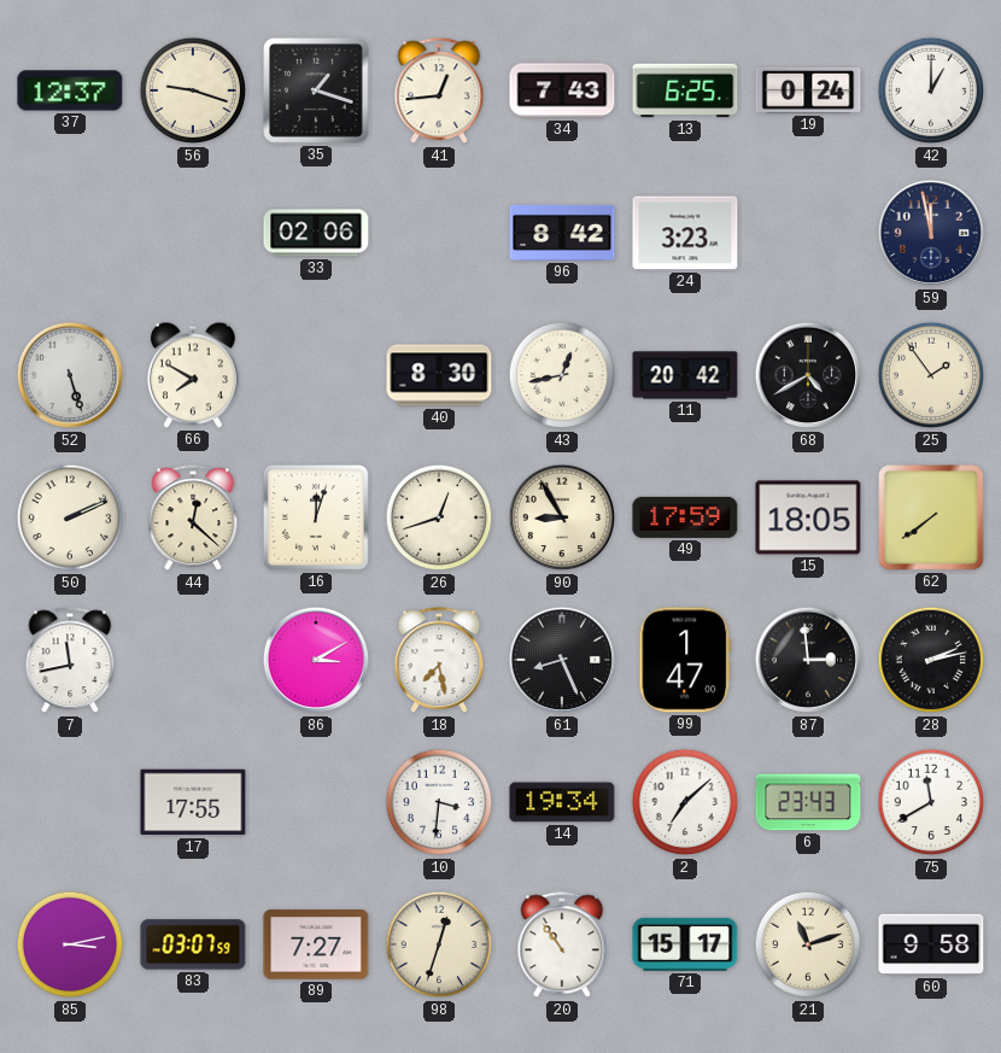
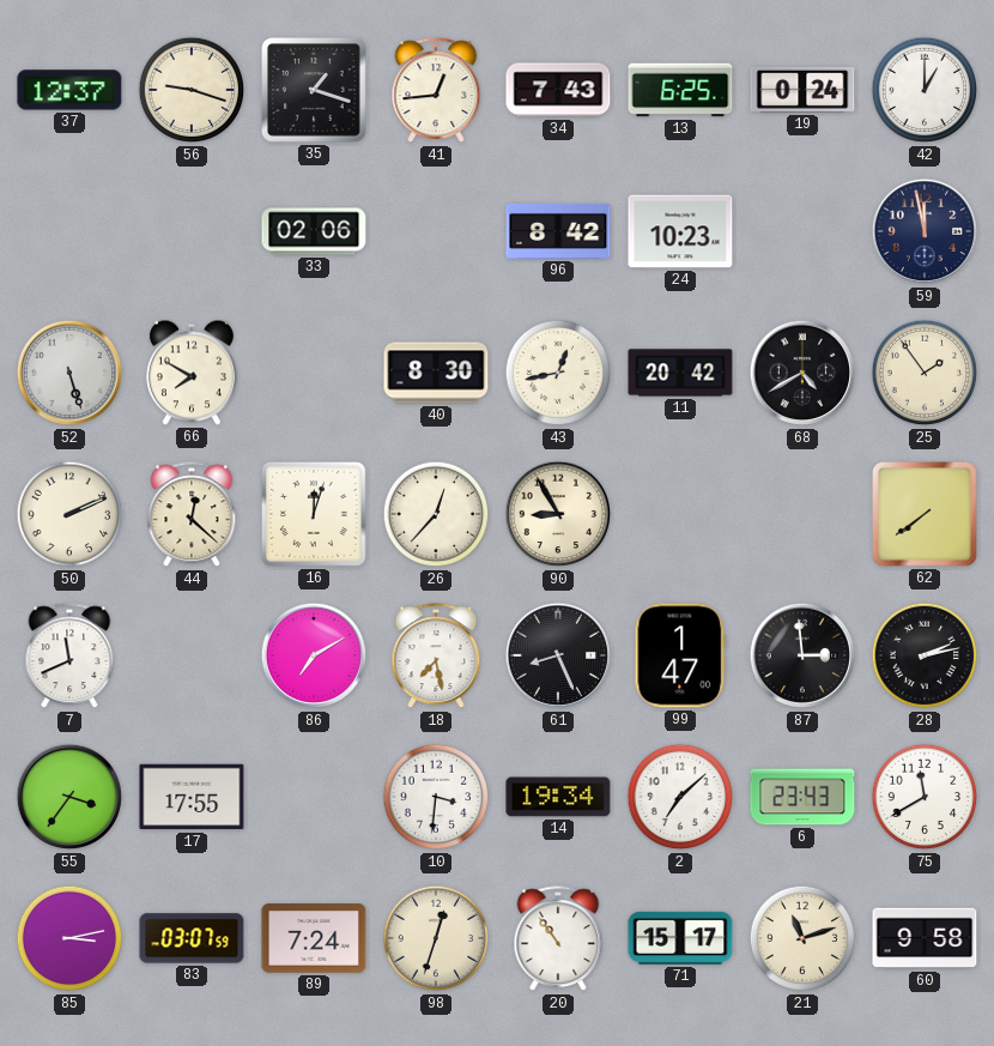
24: 3:23 -> 10:23
26: 12:42 -> 12:37
49: 17:59 -> none
15: 18:05 -> none
7: 11:43 -> 11:41
86: 3:10 -> 7:10
55: none -> 3:36
89: 7:27 -> 7:24
